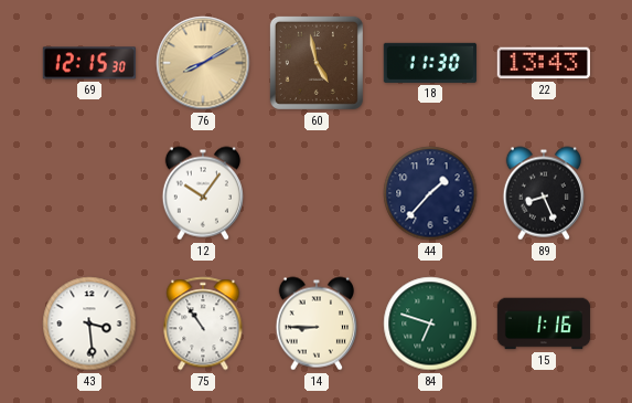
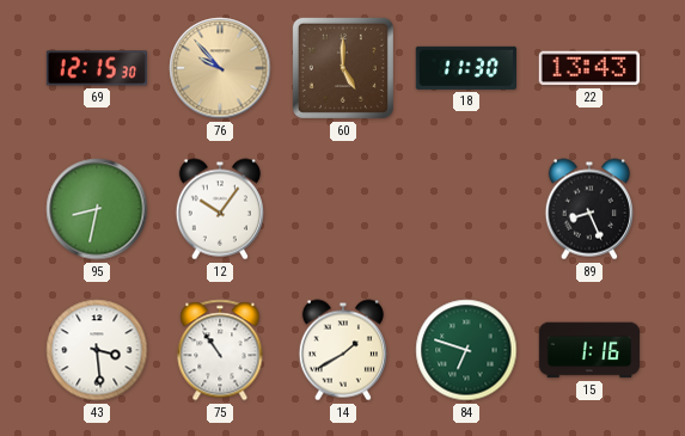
76: 8:10 -> 9:53
60: 4:58 -> 5:00
95: none -> 8:32
44: 1:37 -> none
14: 8:45 -> 1:40
